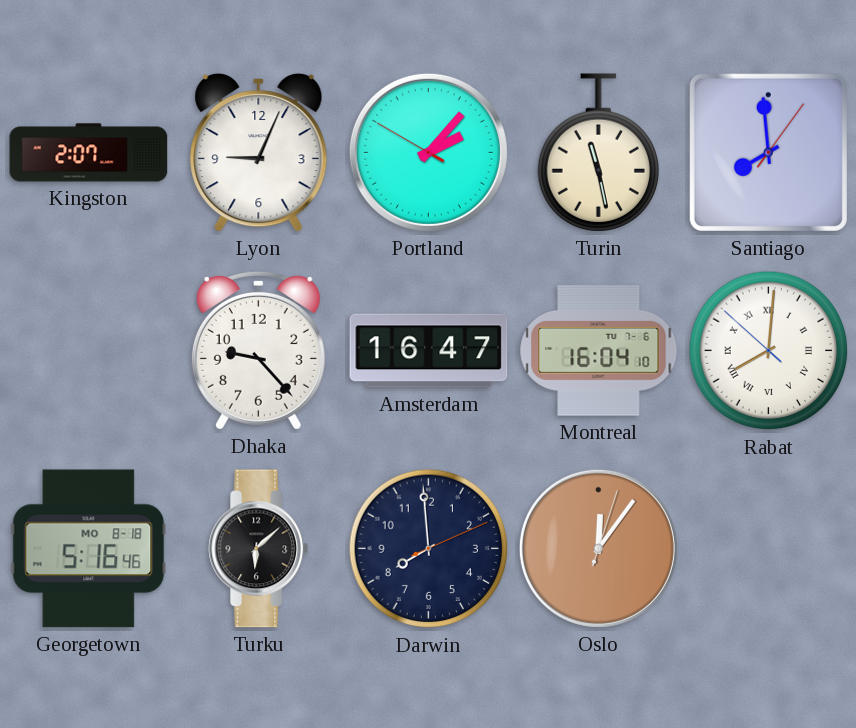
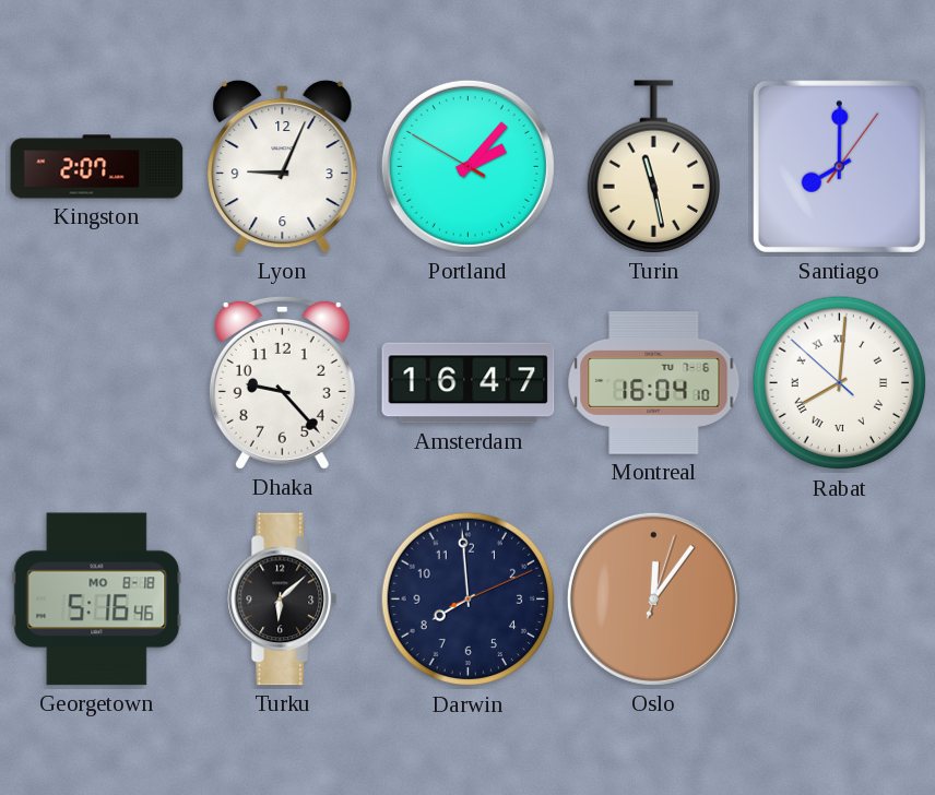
Santiago: 7:59 -> 8:00
